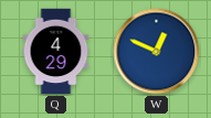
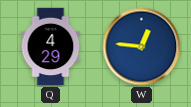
W: 12:49 -> 12:46
